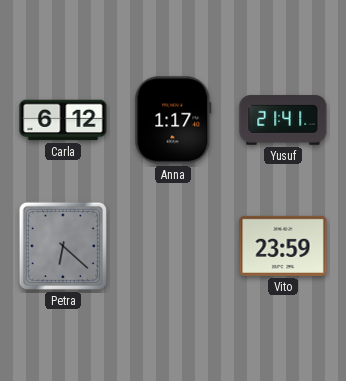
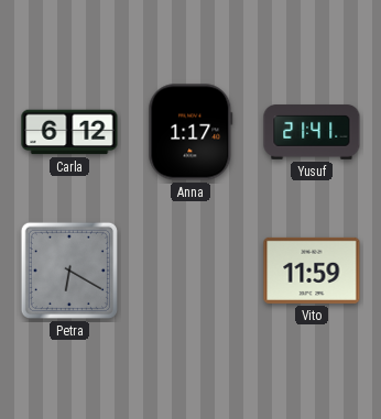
Petra: 6:22 -> 6:20
Vito: 23:59 -> 11:59
